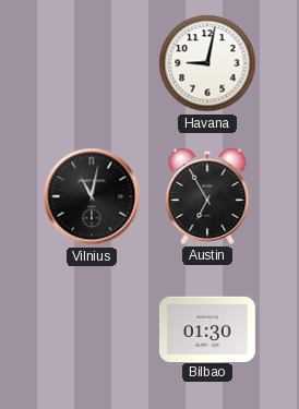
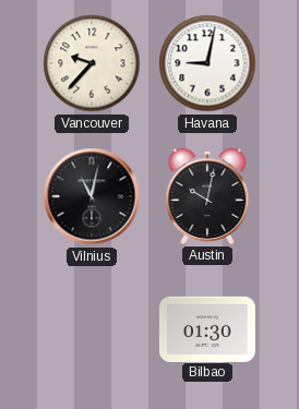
Vancouver: none -> 9:37
Austin: 6:55 -> 10:02
